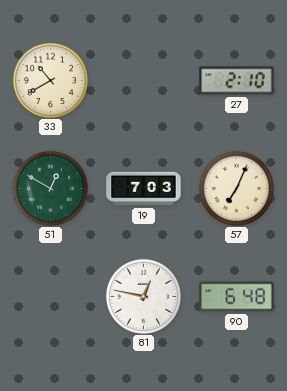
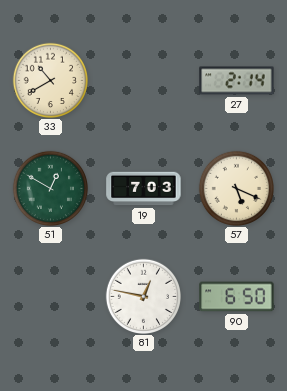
27: 2:10 -> 2:14
57: 7:04 -> 5:19
90: 6:48 -> 6:50
